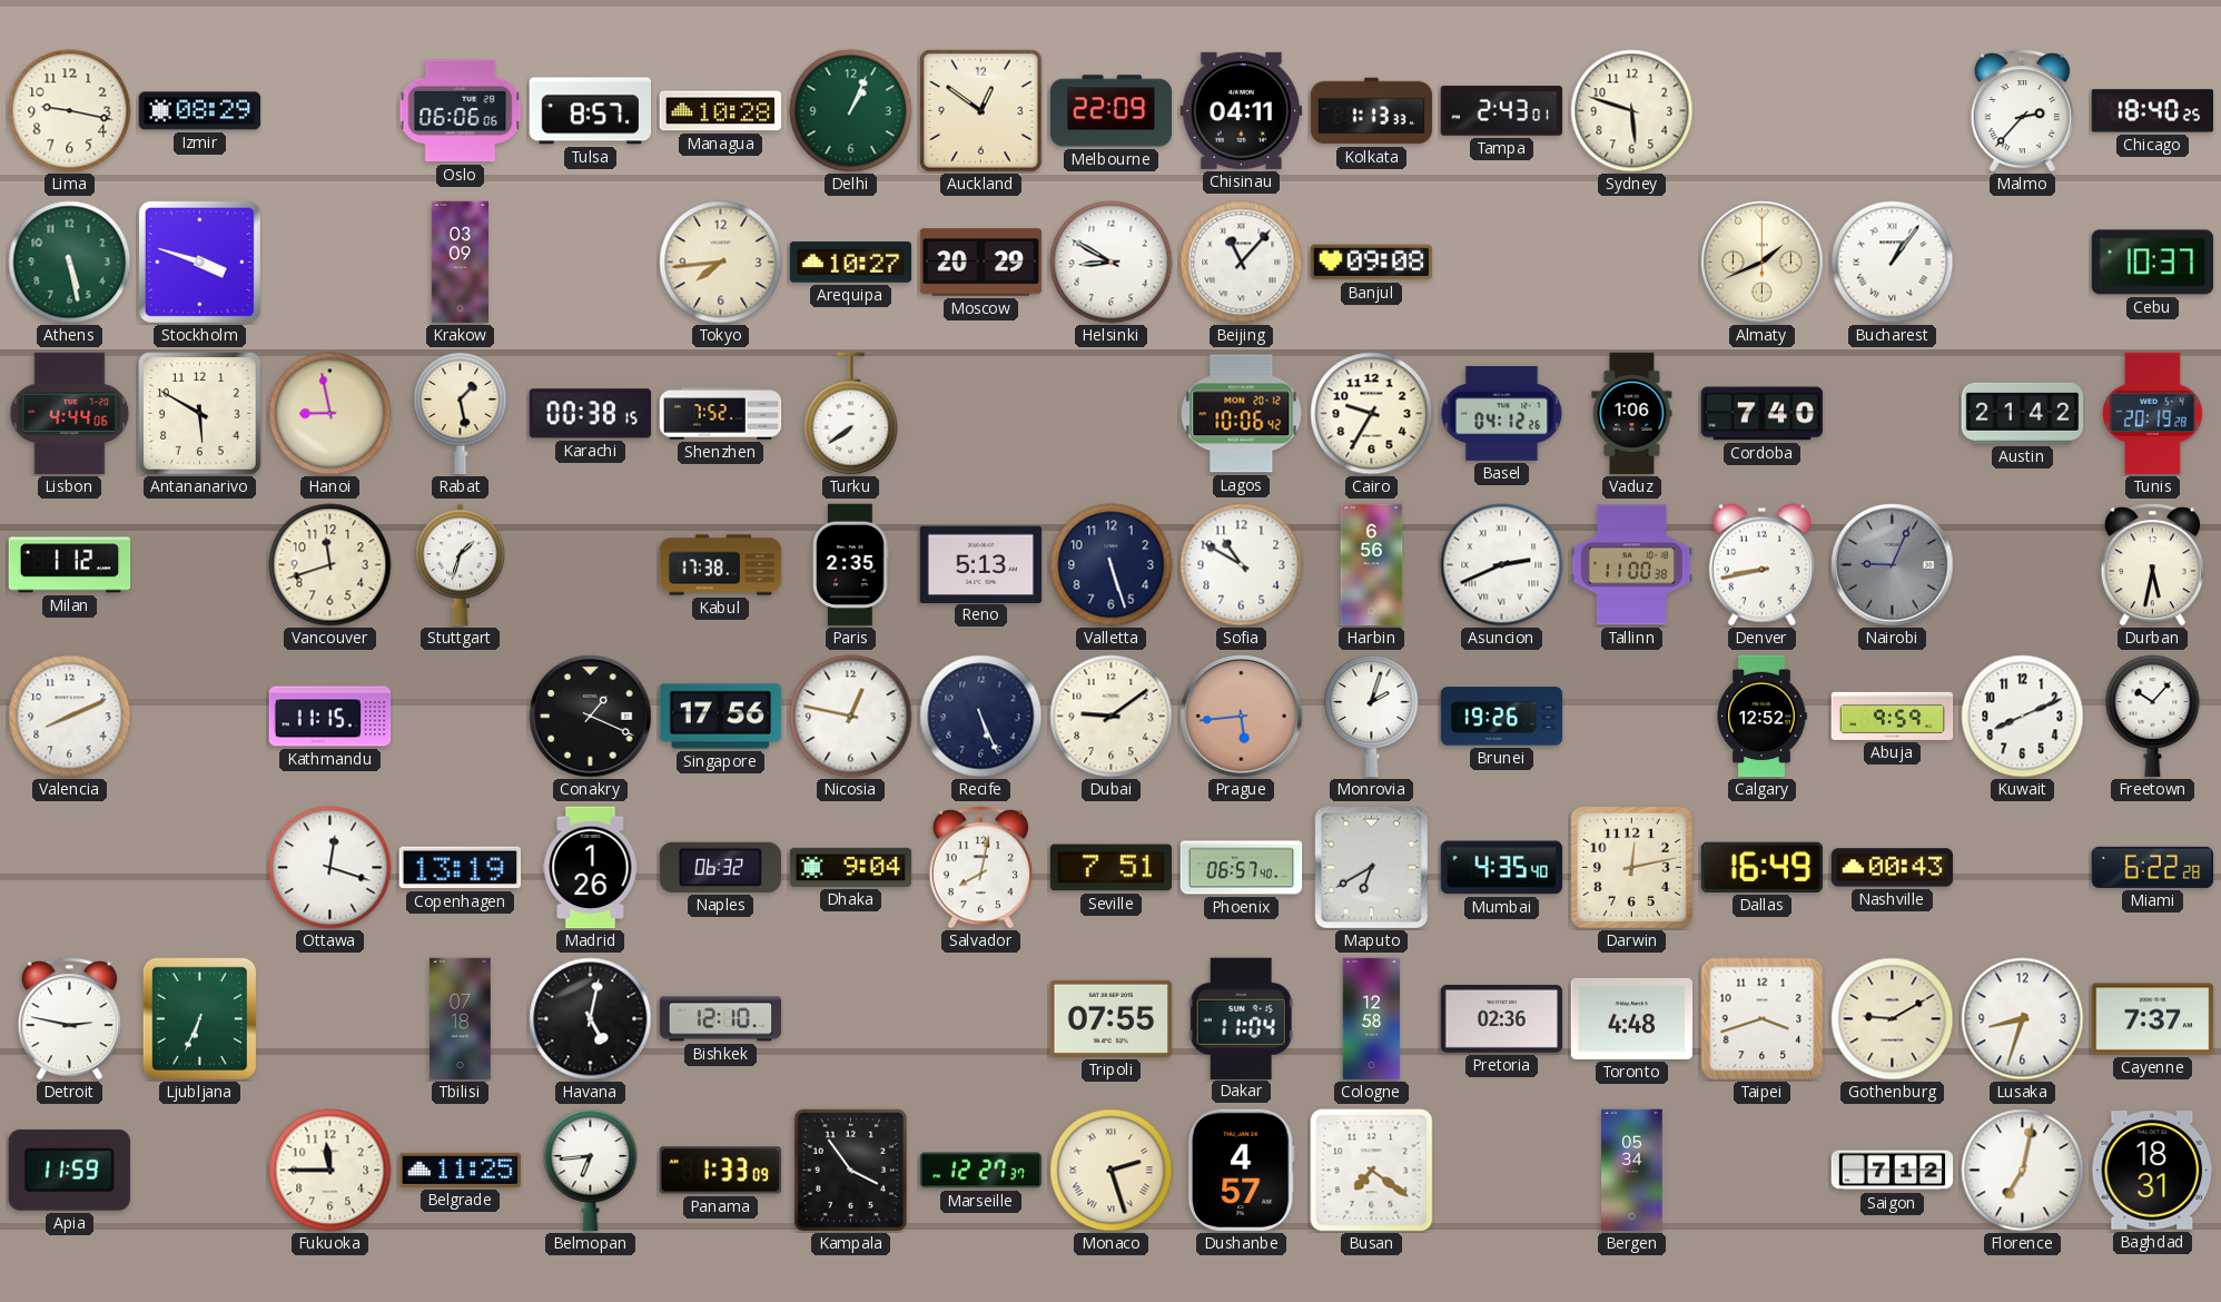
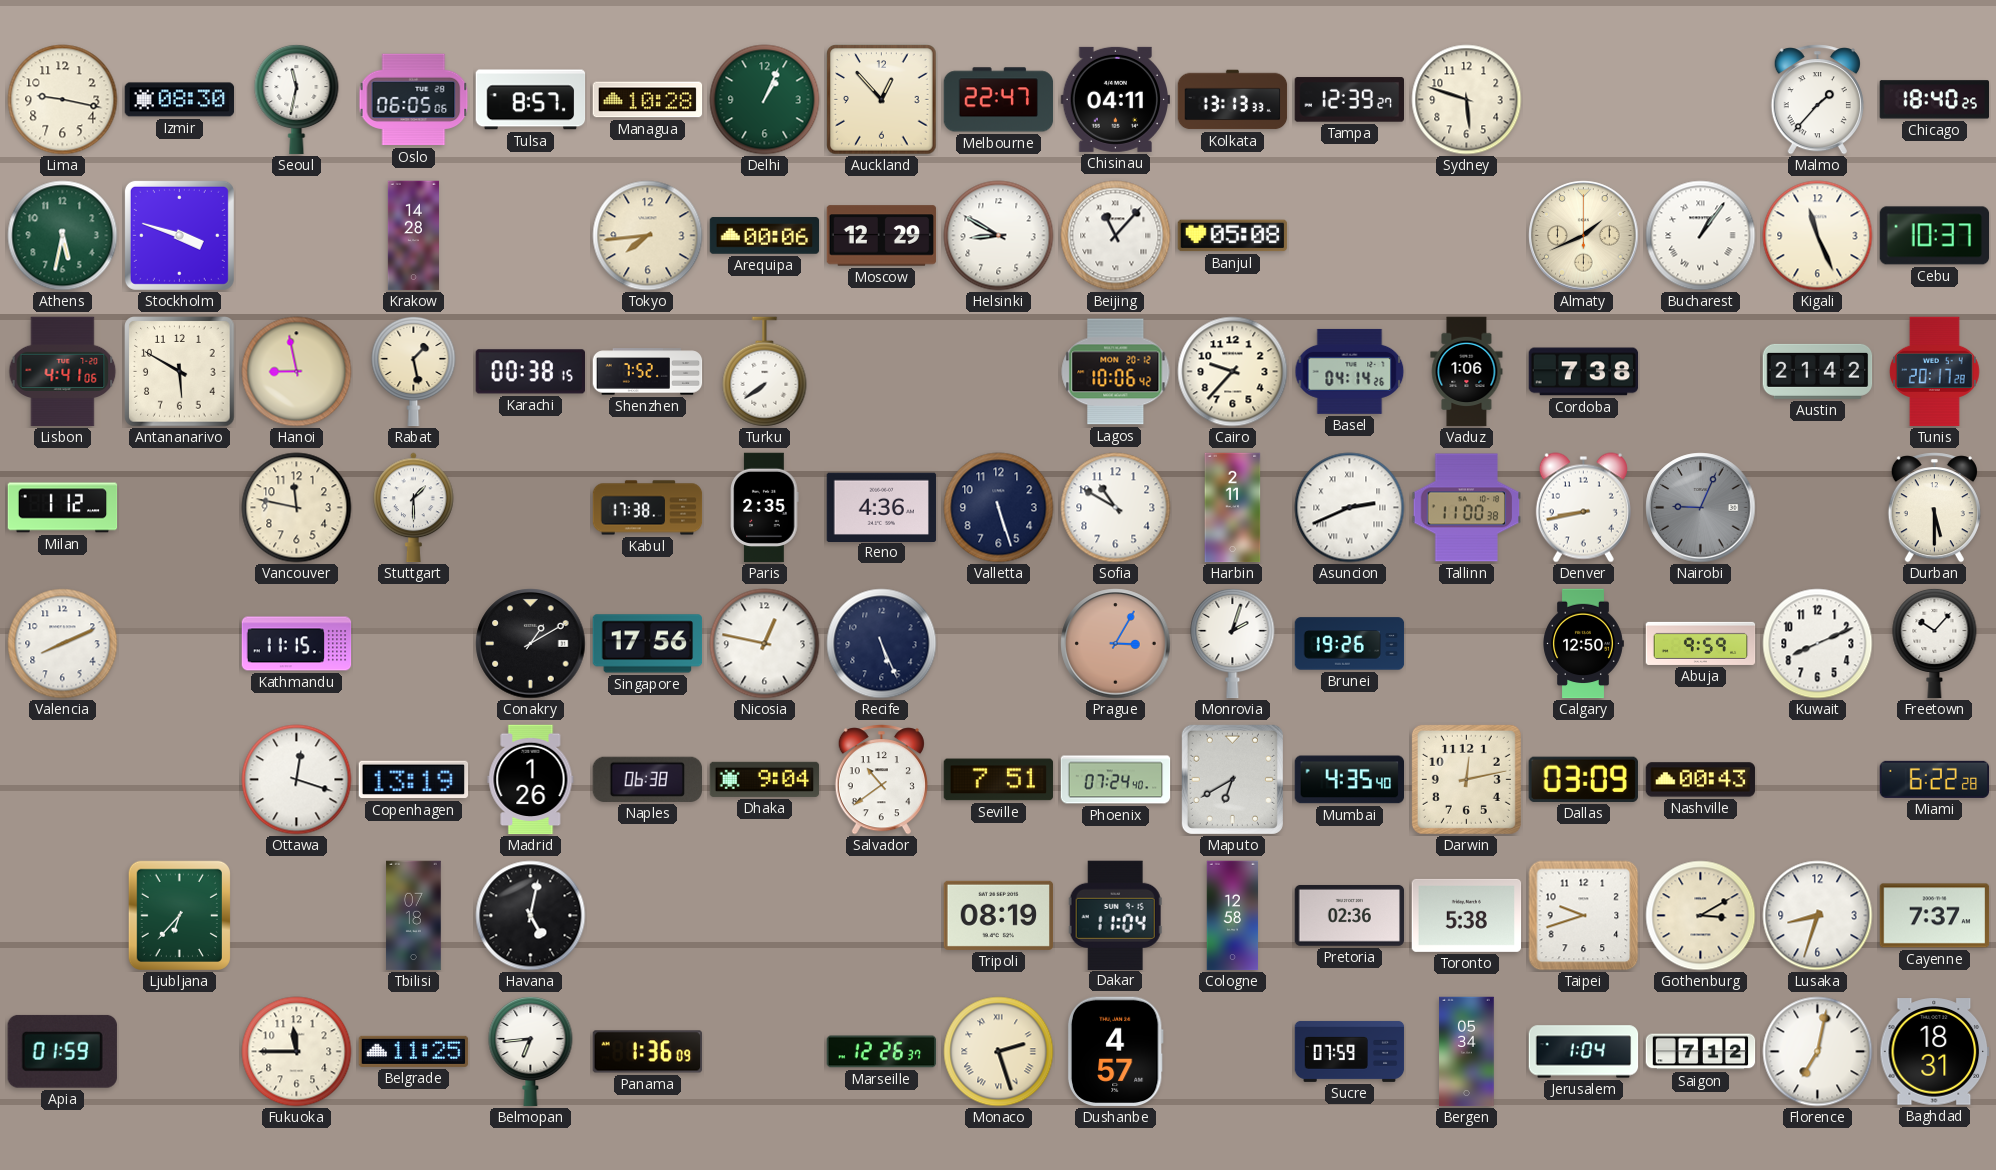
Izmir: 08:29 -> 08:30
Seoul: none -> 11:32
Oslo: 06:06 -> 06:05
Auckland: 12:51 -> 12:53
Melbourne: 22:09 -> 22:47
Kolkata: 1:13 -> 13:13
Tampa: 2:43 -> 12:39
Malmo: 2:37 -> 1:37
Athens: 5:28 -> 5:32
Krakow: 03:09 -> 14:28
Arequipa: 10:27 -> 00:06
Moscow: 20:29 -> 12:29
Banjul: 09:08 -> 05:08
Kigali: none -> 11:26
Lisbon: 4:44 -> 4:41
Cairo: 9:35 -> 9:37
Basel: 04:12 -> 04:14
Cordoba: 7:40 -> 7:38
Tunis: 20:19 -> 20:17
Vancouver: 11:42 -> 11:47
Stuttgart: 1:33 -> 1:30
Reno: 5:13 -> 4:36
Harbin: 6:56 -> 2:11
Durban: 5:32 -> 5:30
Conakry: 1:19 -> 1:10
Dubai: 9:09 -> none
Prague: 5:44 -> 3:05
Calgary: 12:52 -> 12:50
Naples: 06:32 -> 06:38
Salvador: 8:02 -> 10:39
Phoenix: 06:57 -> 07:24
Dallas: 16:49 -> 03:09
Detroit: 2:47 -> none
Ljubljana: 6:34 -> 6:37
Bishkek: 12:10 -> none
Tripoli: 07:55 -> 08:19
Toronto: 4:48 -> 5:38
Taipei: 3:42 -> 9:42
Gothenburg: 9:10 -> 3:10
Apia: 11:59 -> 01:59
Panama: 1:33 -> 1:36
Kampala: 3:54 -> none
Marseille: 12:27 -> 12:26
Busan: 7:21 -> none
Sucre: none -> 07:59
Jerusalem: none -> 1:04
